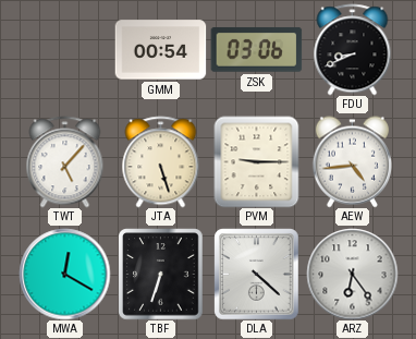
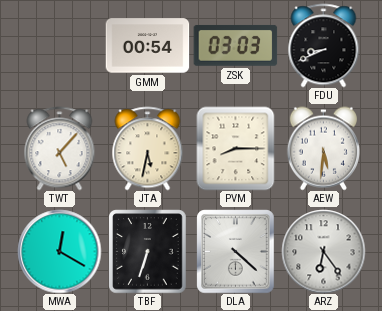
ZSK: 03:06 -> 03:03
JTA: 5:27 -> 5:32
PVM: 9:15 -> 8:15
AEW: 4:44 -> 5:31
